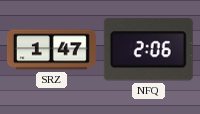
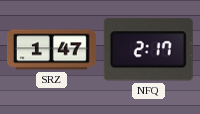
NFQ: 2:06 -> 2:17
